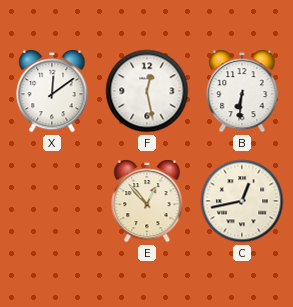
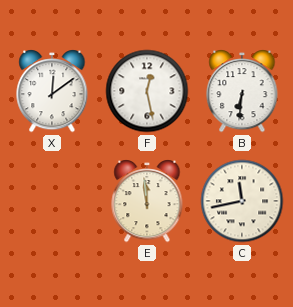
E: 12:53 -> 11:59
C: 12:43 -> 11:43
